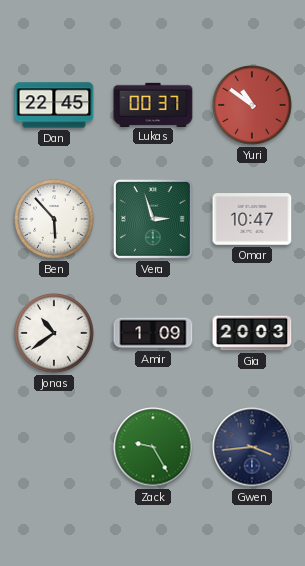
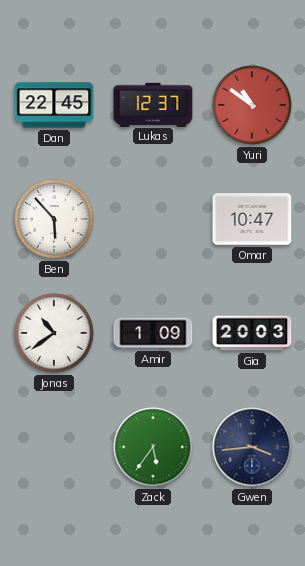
Lukas: 00:37 -> 12:37
Vera: 2:57 -> none
Zack: 9:25 -> 5:36
